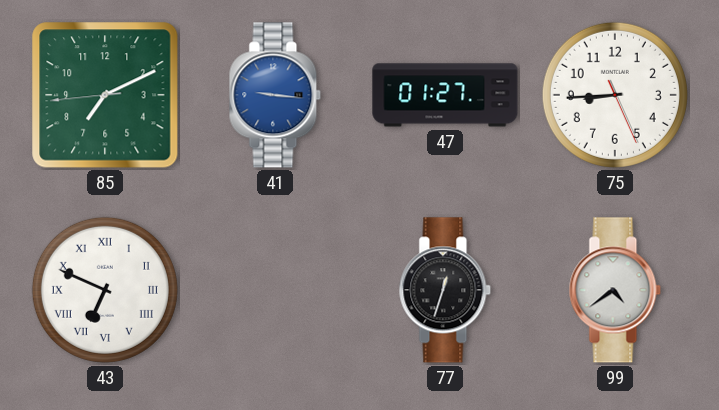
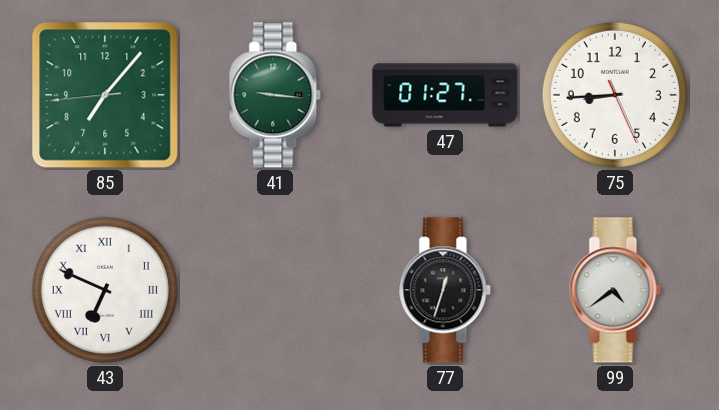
85: 7:10 -> 7:06
41 dial: blue -> green
